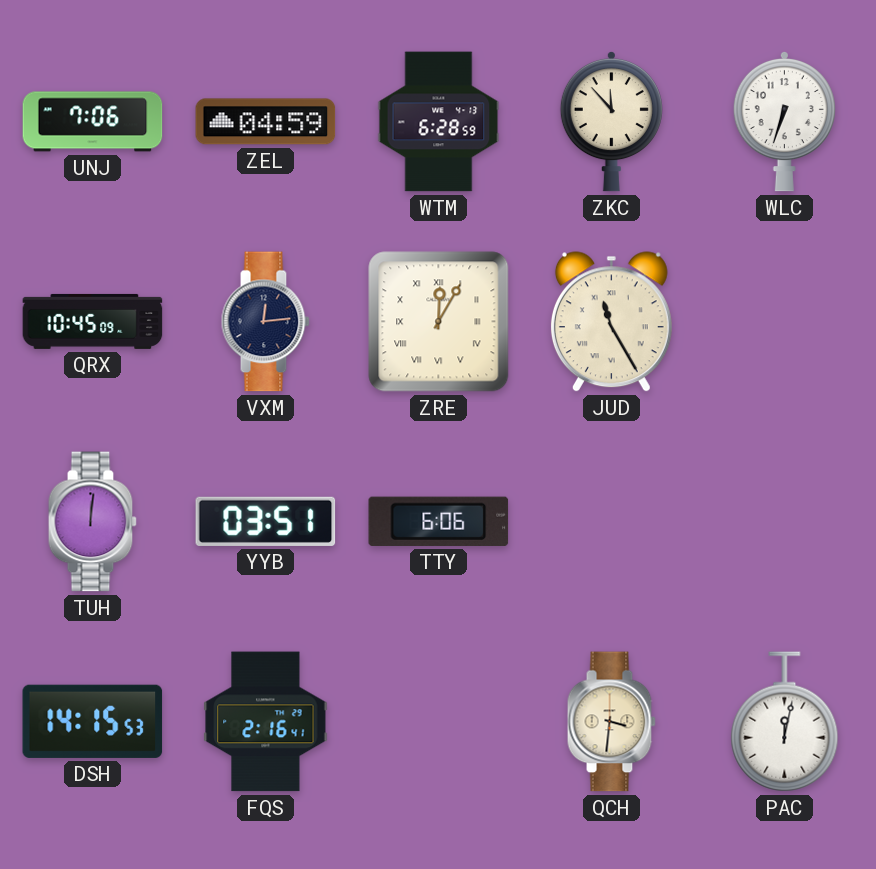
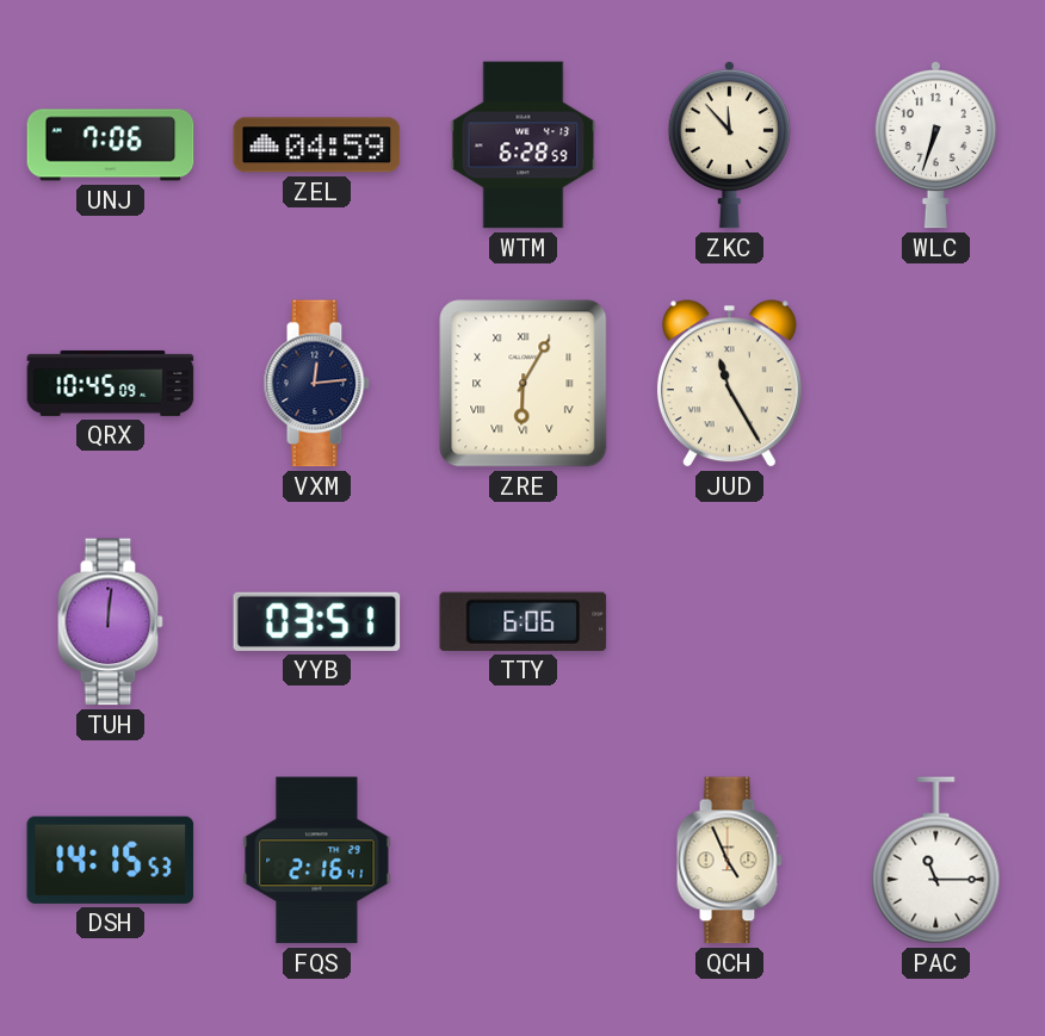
ZRE: 12:05 -> 6:05
QCH: 3:31 -> 4:56
PAC: 12:02 -> 11:15
